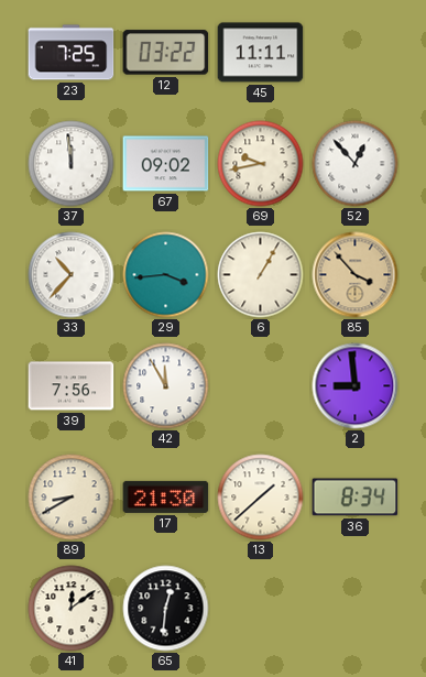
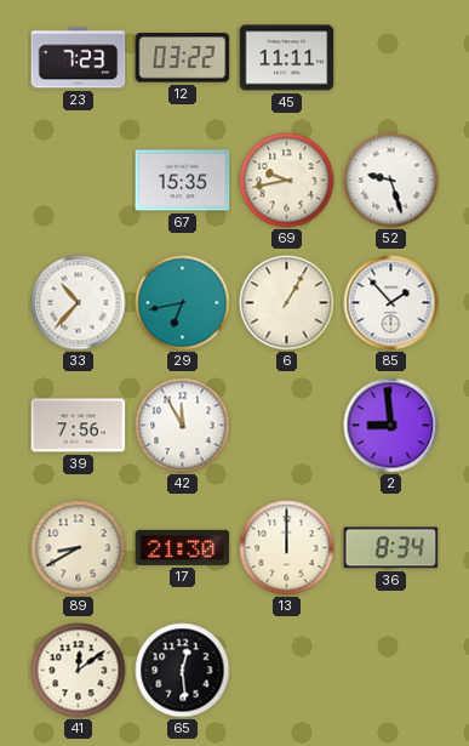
23: 7:25 -> 7:23
37: 11:59 -> none
67: 09:02 -> 15:35
52: 12:53 -> 9:27
29: 3:44 -> 6:43
85: 3:53 -> 1:53
85 dial: champagne -> white
13: 1:38 -> 12:00
65: 12:31 -> 12:29
